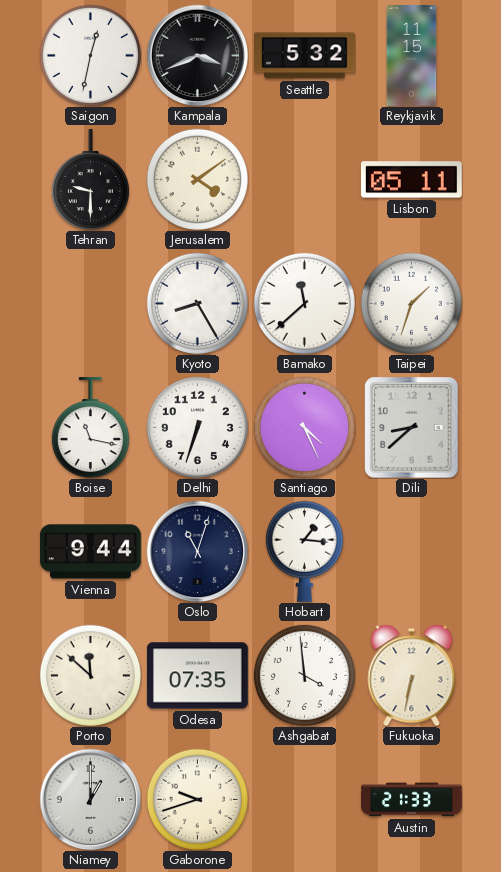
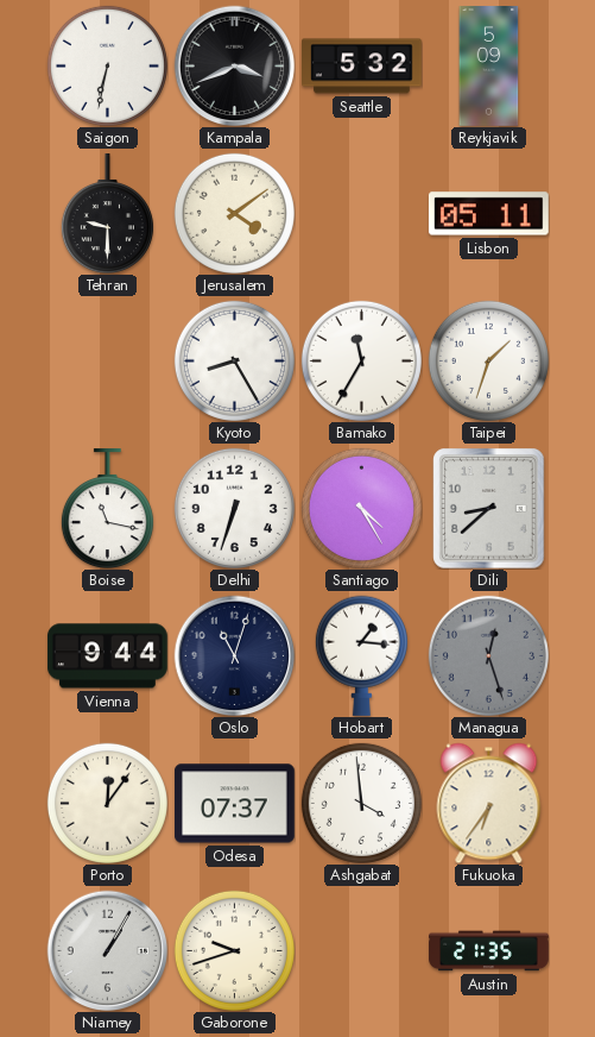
Saigon: 12:32 -> 6:32
Reykjavik: 11:15 -> 5:09
Bamako: 11:38 -> 11:35
Santiago: 4:26 -> 4:25
Managua: none -> 12:27
Porto: 11:52 -> 12:06
Odesa: 07:35 -> 07:37
Fukuoka: 6:32 -> 6:36
Niamey: 1:00 -> 1:05
Austin: 21:33 -> 21:35
